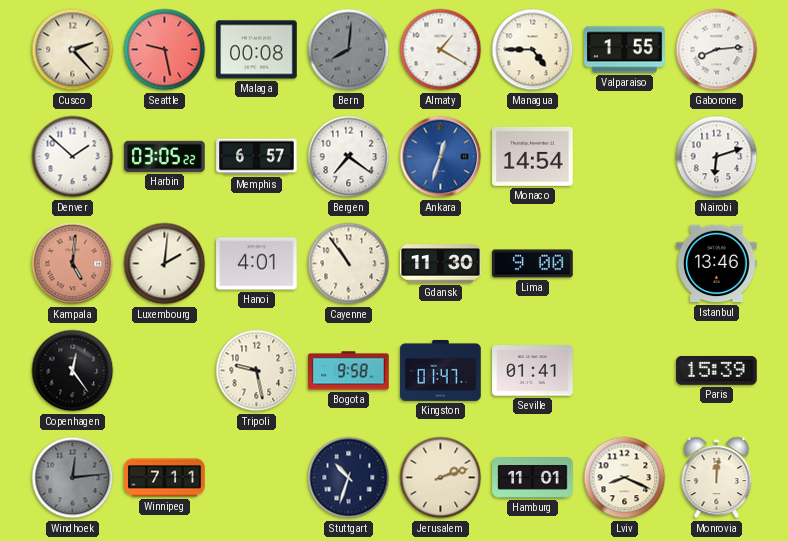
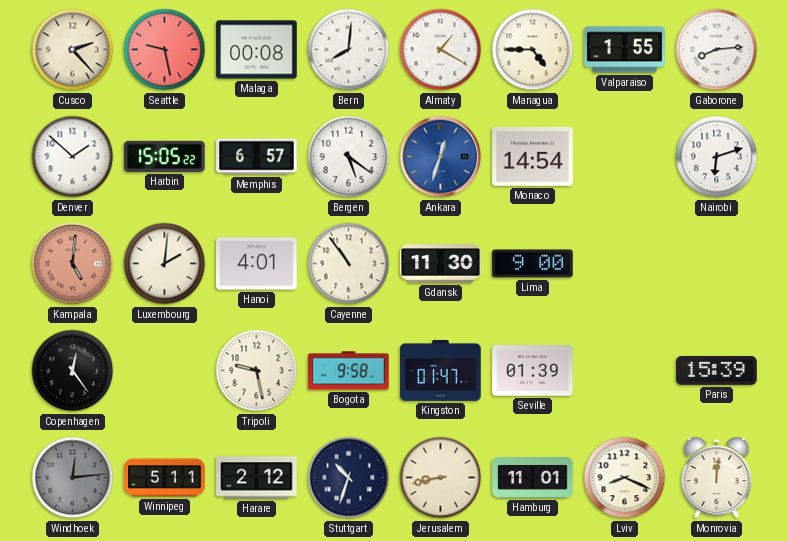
Bern dial: grey -> white
Harbin: 03:05 -> 15:05
Bergen: 7:21 -> 5:21
Istanbul: 13:46 -> none
Seville: 01:41 -> 01:39
Winnipeg: 7:11 -> 5:11
Harare: none -> 2:12
Jerusalem: 2:12 -> 8:43
